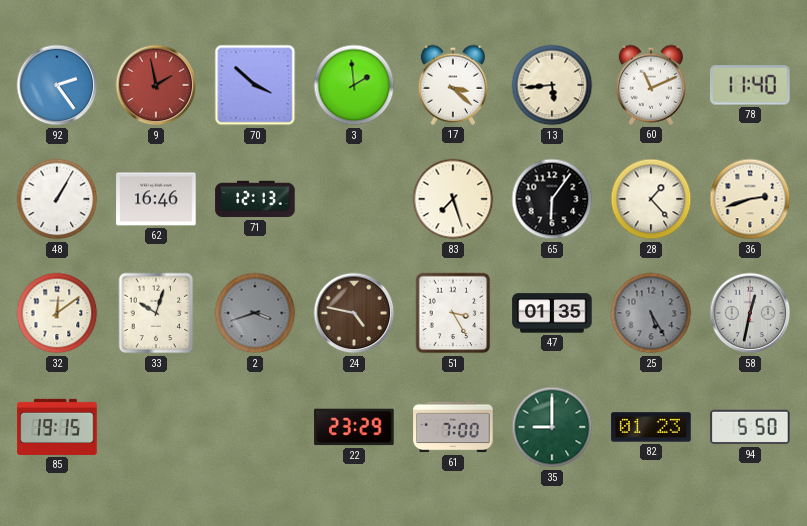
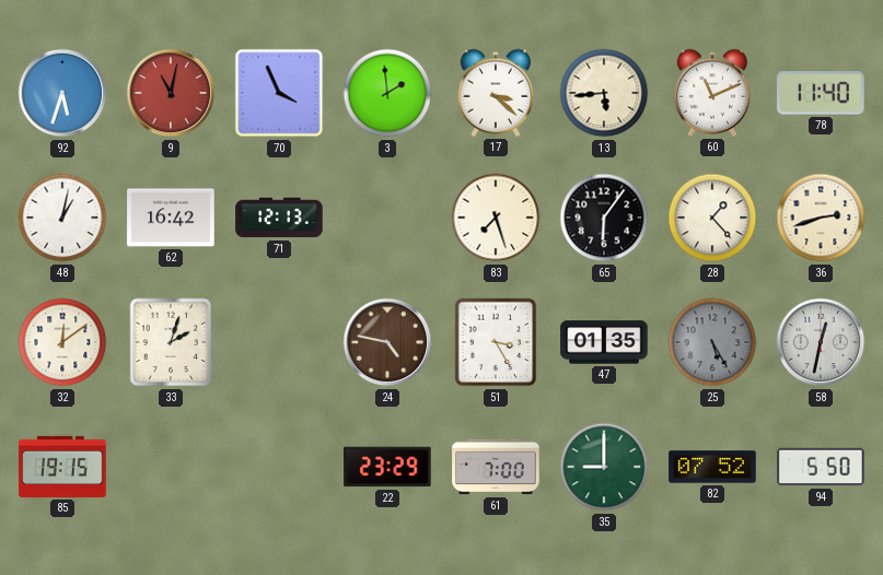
92: 2:24 -> 5:33
9: 1:58 -> 11:02
70: 3:52 -> 3:56
48: 1:05 -> 1:02
62: 16:46 -> 16:42
33: 10:03 -> 2:03
2: 3:42 -> none
82: 01:23 -> 07:52
